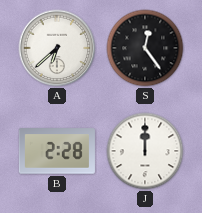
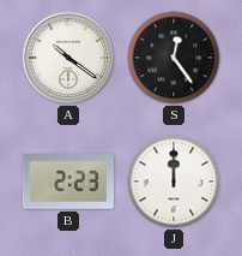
A: 6:38 -> 10:21
B: 2:28 -> 2:23
